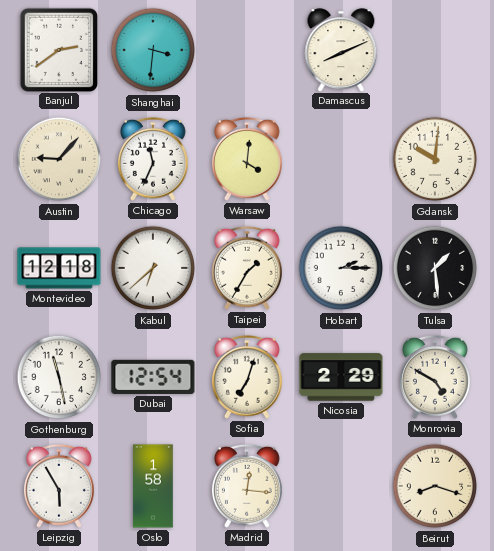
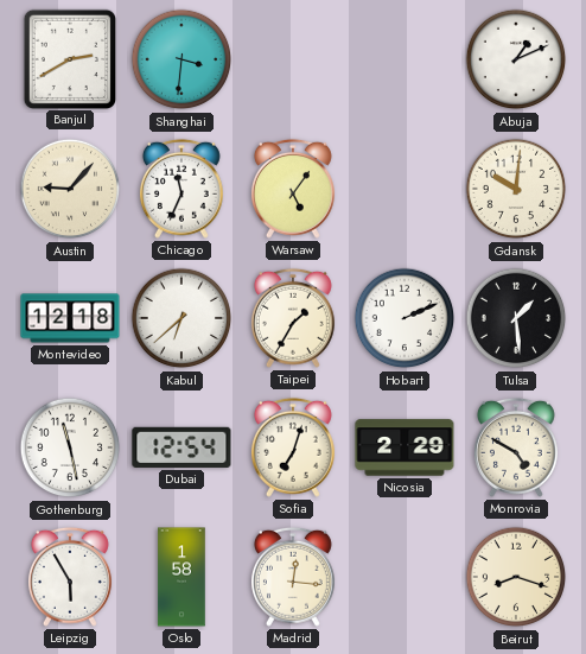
Banjul: 2:39 -> 2:40
Damascus: 8:11 -> none
Abuja: none -> 1:11
Warsaw: 4:01 -> 5:06
Hobart: 2:15 -> 2:11
